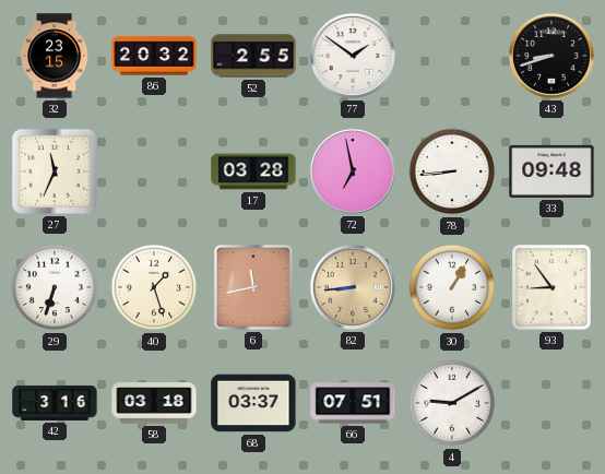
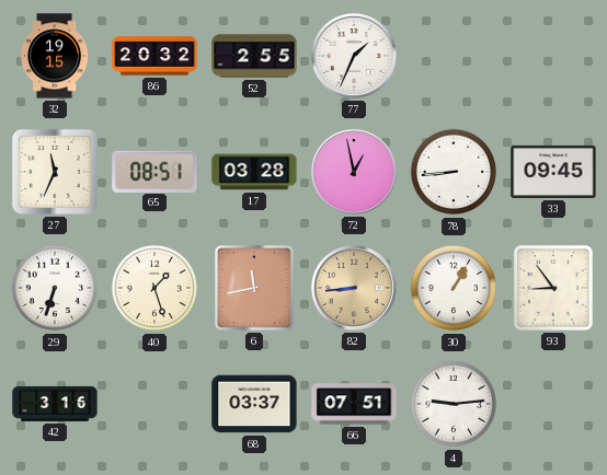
32: 23:15 -> 19:15
77: 1:51 -> 1:34
43: 8:42 -> none
65: none -> 08:51
72: 6:58 -> 12:58
33: 09:48 -> 09:45
58: 03:18 -> none
4: 9:10 -> 9:14
